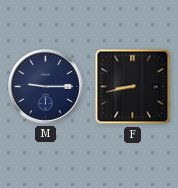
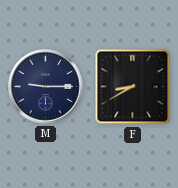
F: 8:43 -> 8:40
